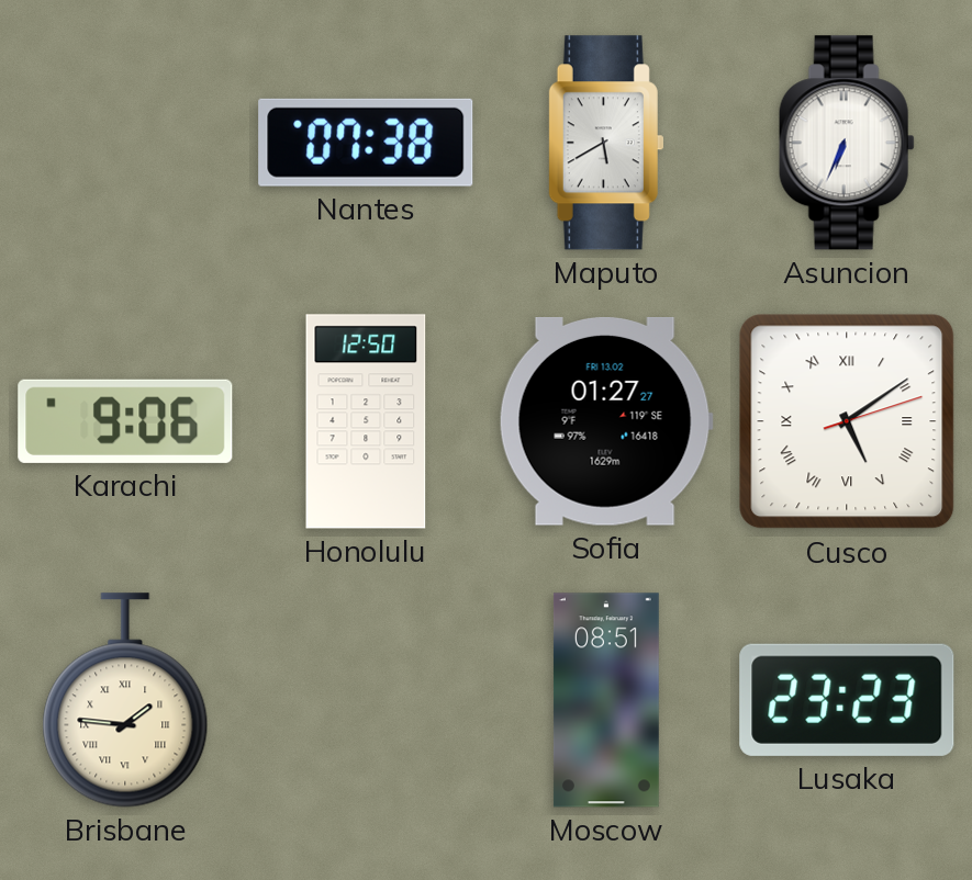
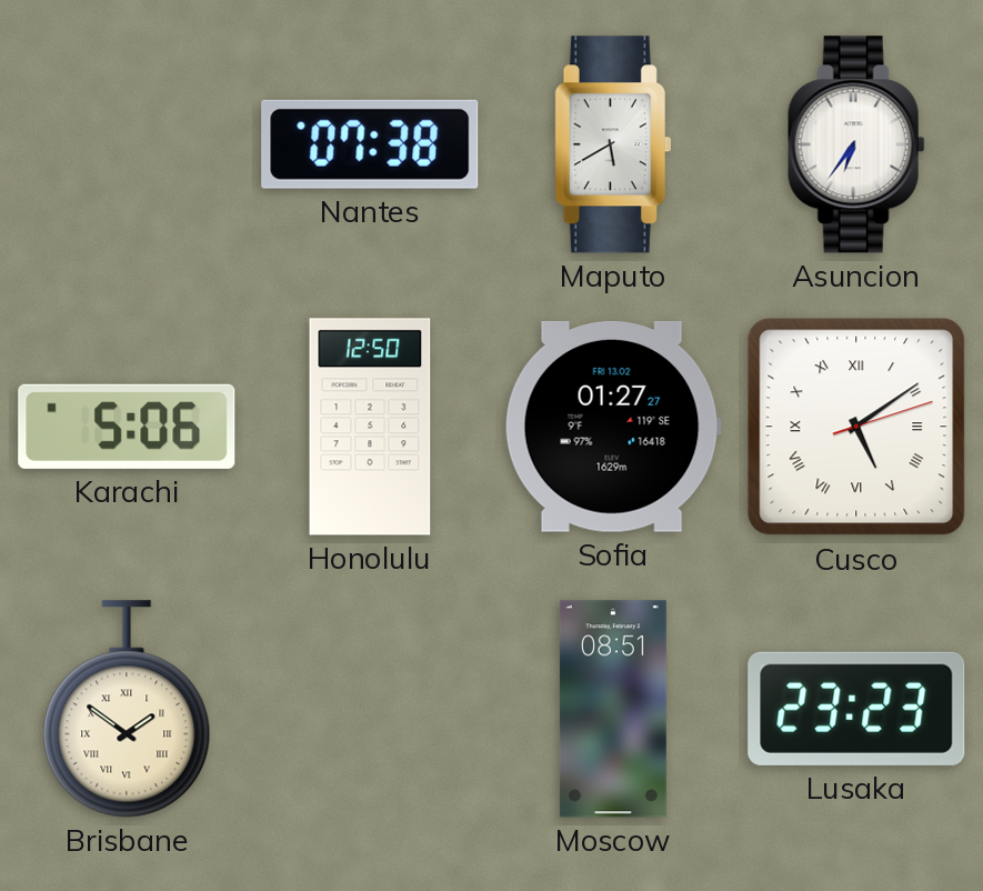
Asuncion: 6:34 -> 6:36
Karachi: 9:06 -> 5:06
Brisbane: 1:46 -> 1:51
